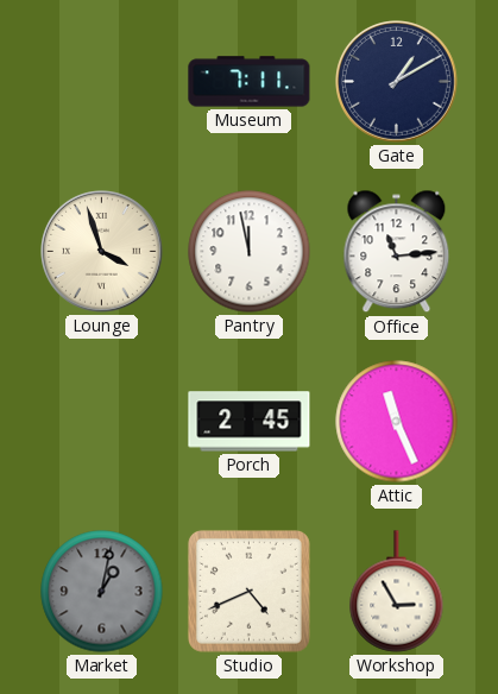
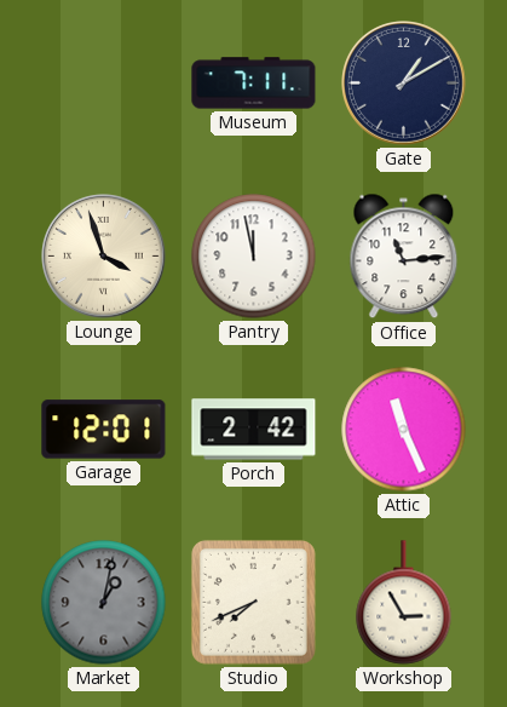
Garage: none -> 12:01
Porch: 2:45 -> 2:42
Studio: 4:41 -> 7:41
